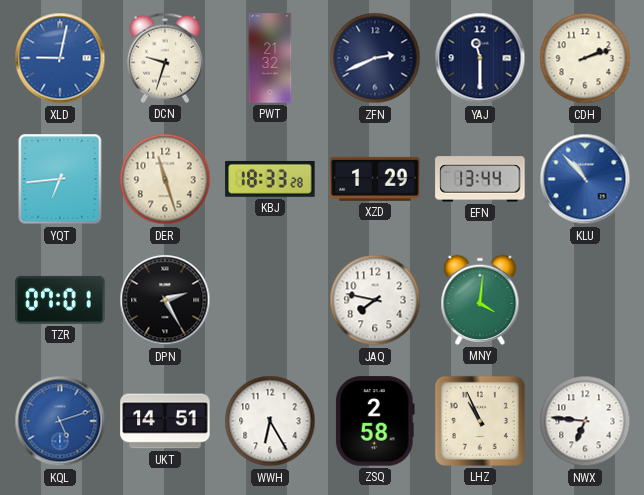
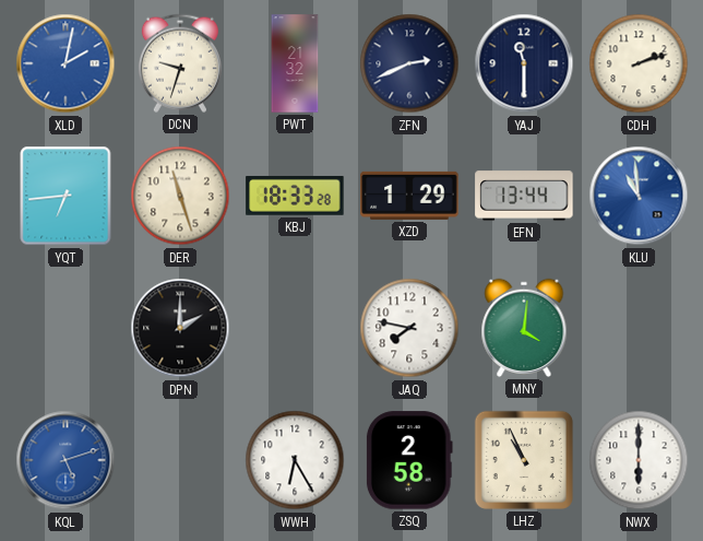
XLD: 9:02 -> 2:02
KLU: 10:53 -> 10:59
TZR: 07:01 -> none
DPN: 2:25 -> 2:00
UKT: 14:51 -> none
NWX: 6:46 -> 6:00
